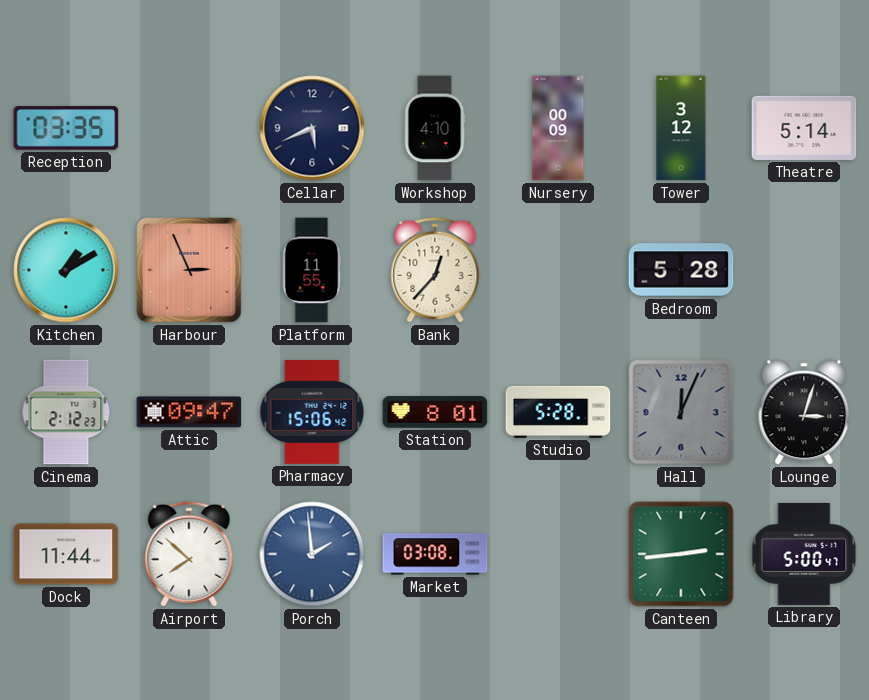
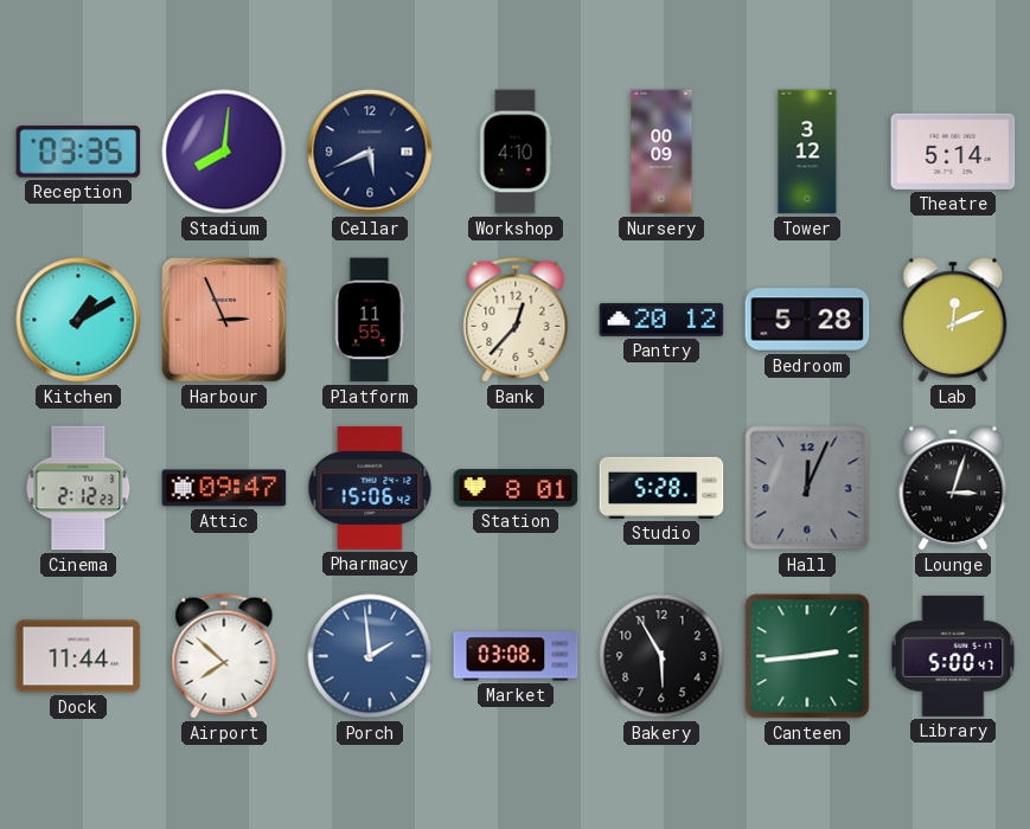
Stadium: none -> 8:01
Pantry: none -> 20:12
Lab: none -> 12:11
Bakery: none -> 5:55
